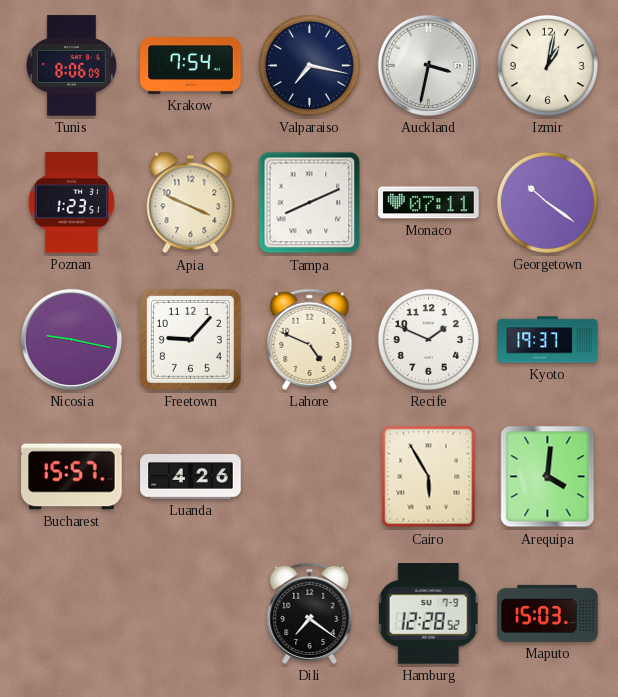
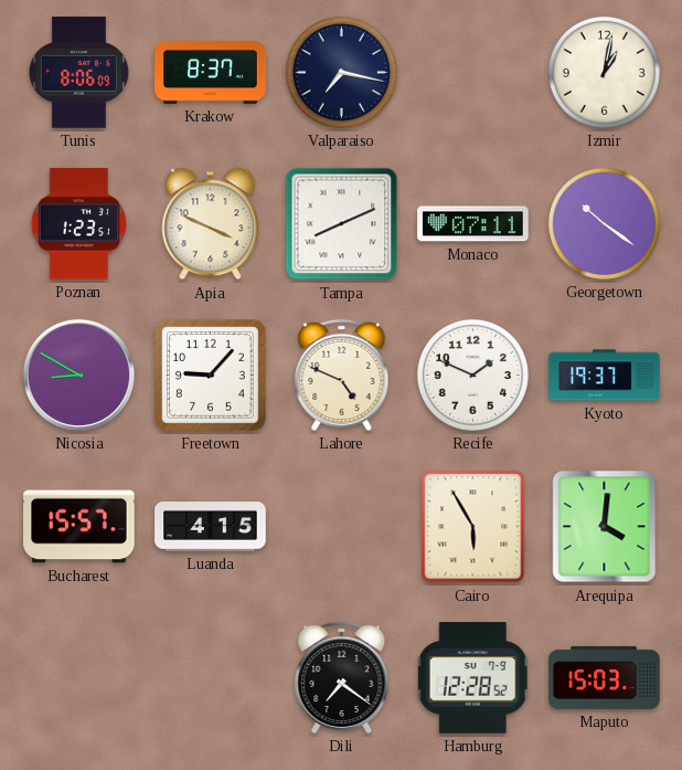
Krakow: 7:54 -> 8:37
Auckland: 3:32 -> none
Nicosia: 9:17 -> 8:50
Luanda: 4:26 -> 4:15
